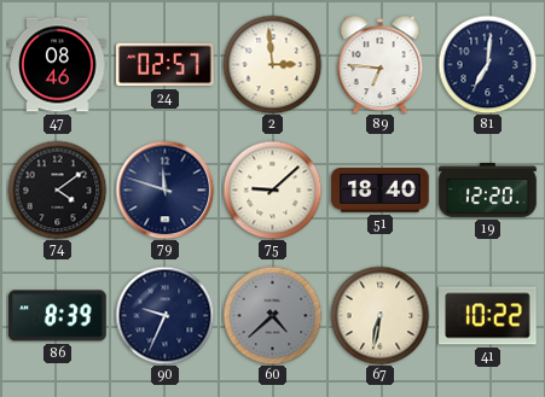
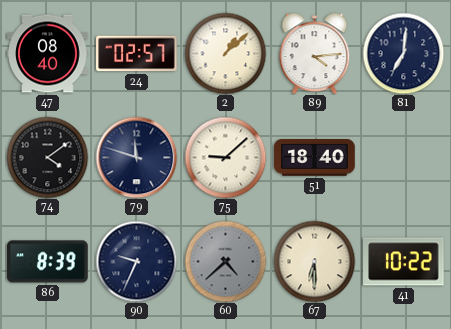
47: 08:46 -> 08:40
2: 2:59 -> 1:08
89: 6:46 -> 4:14
19: 12:20 -> none
67: 6:32 -> 6:30
